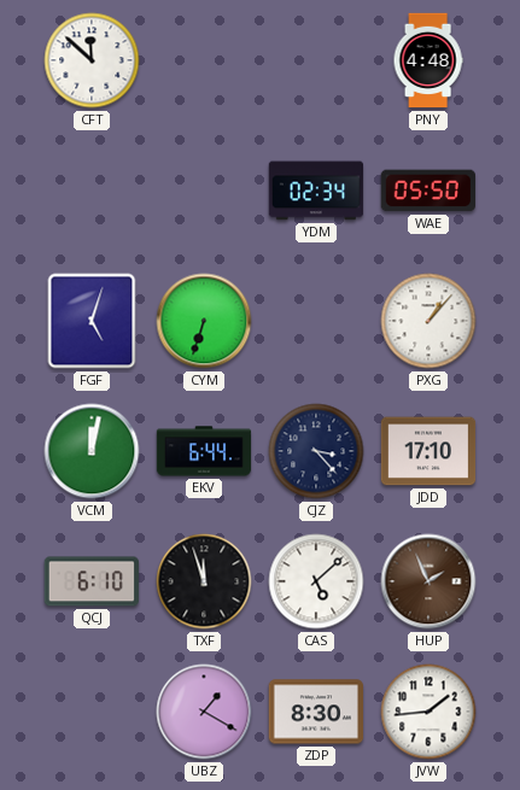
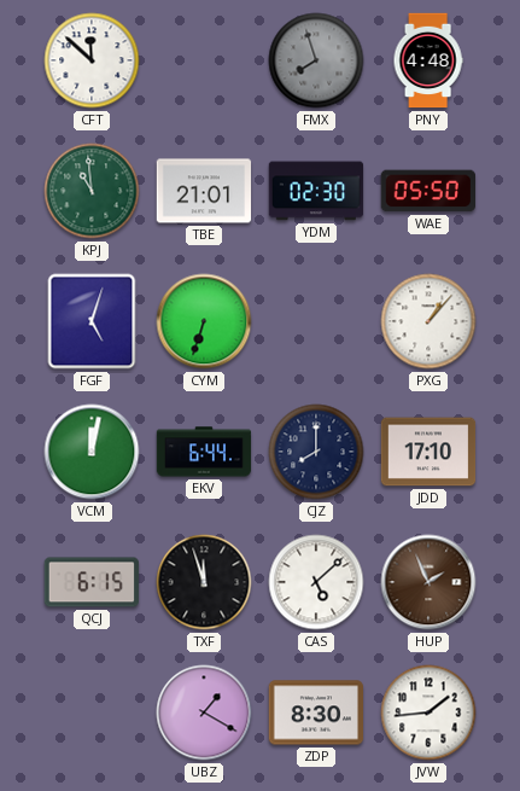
FMX: none -> 7:57
KPJ: none -> 10:59
TBE: none -> 21:01
YDM: 02:34 -> 02:30
CJZ: 3:23 -> 8:00
QCJ: 6:10 -> 6:15
